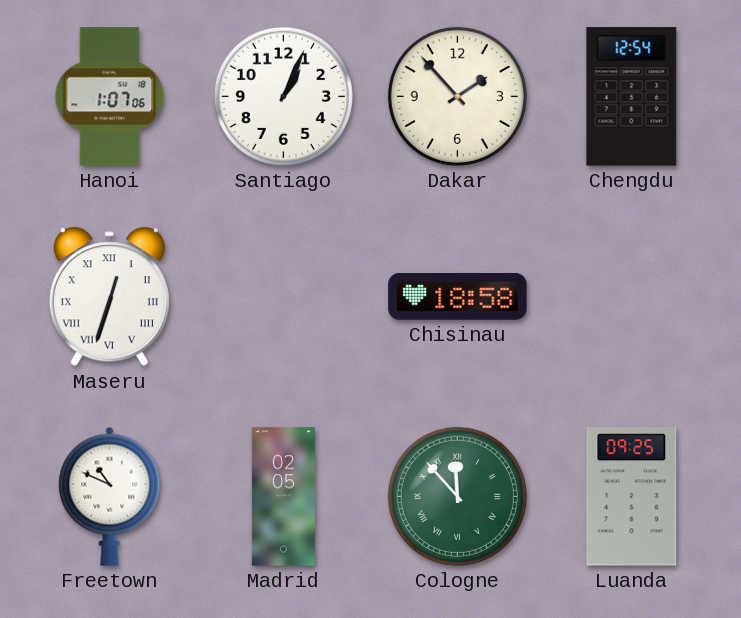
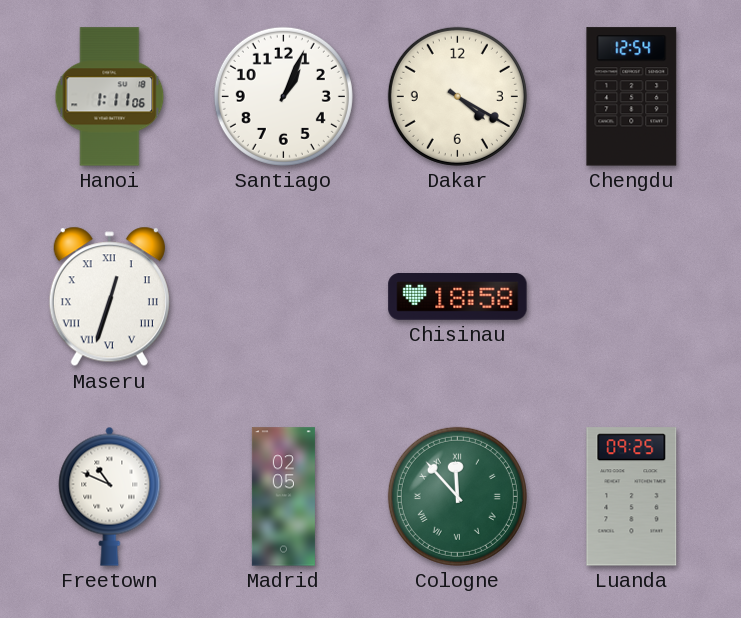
Hanoi: 1:07 -> 1:11
Dakar: 1:53 -> 4:20
